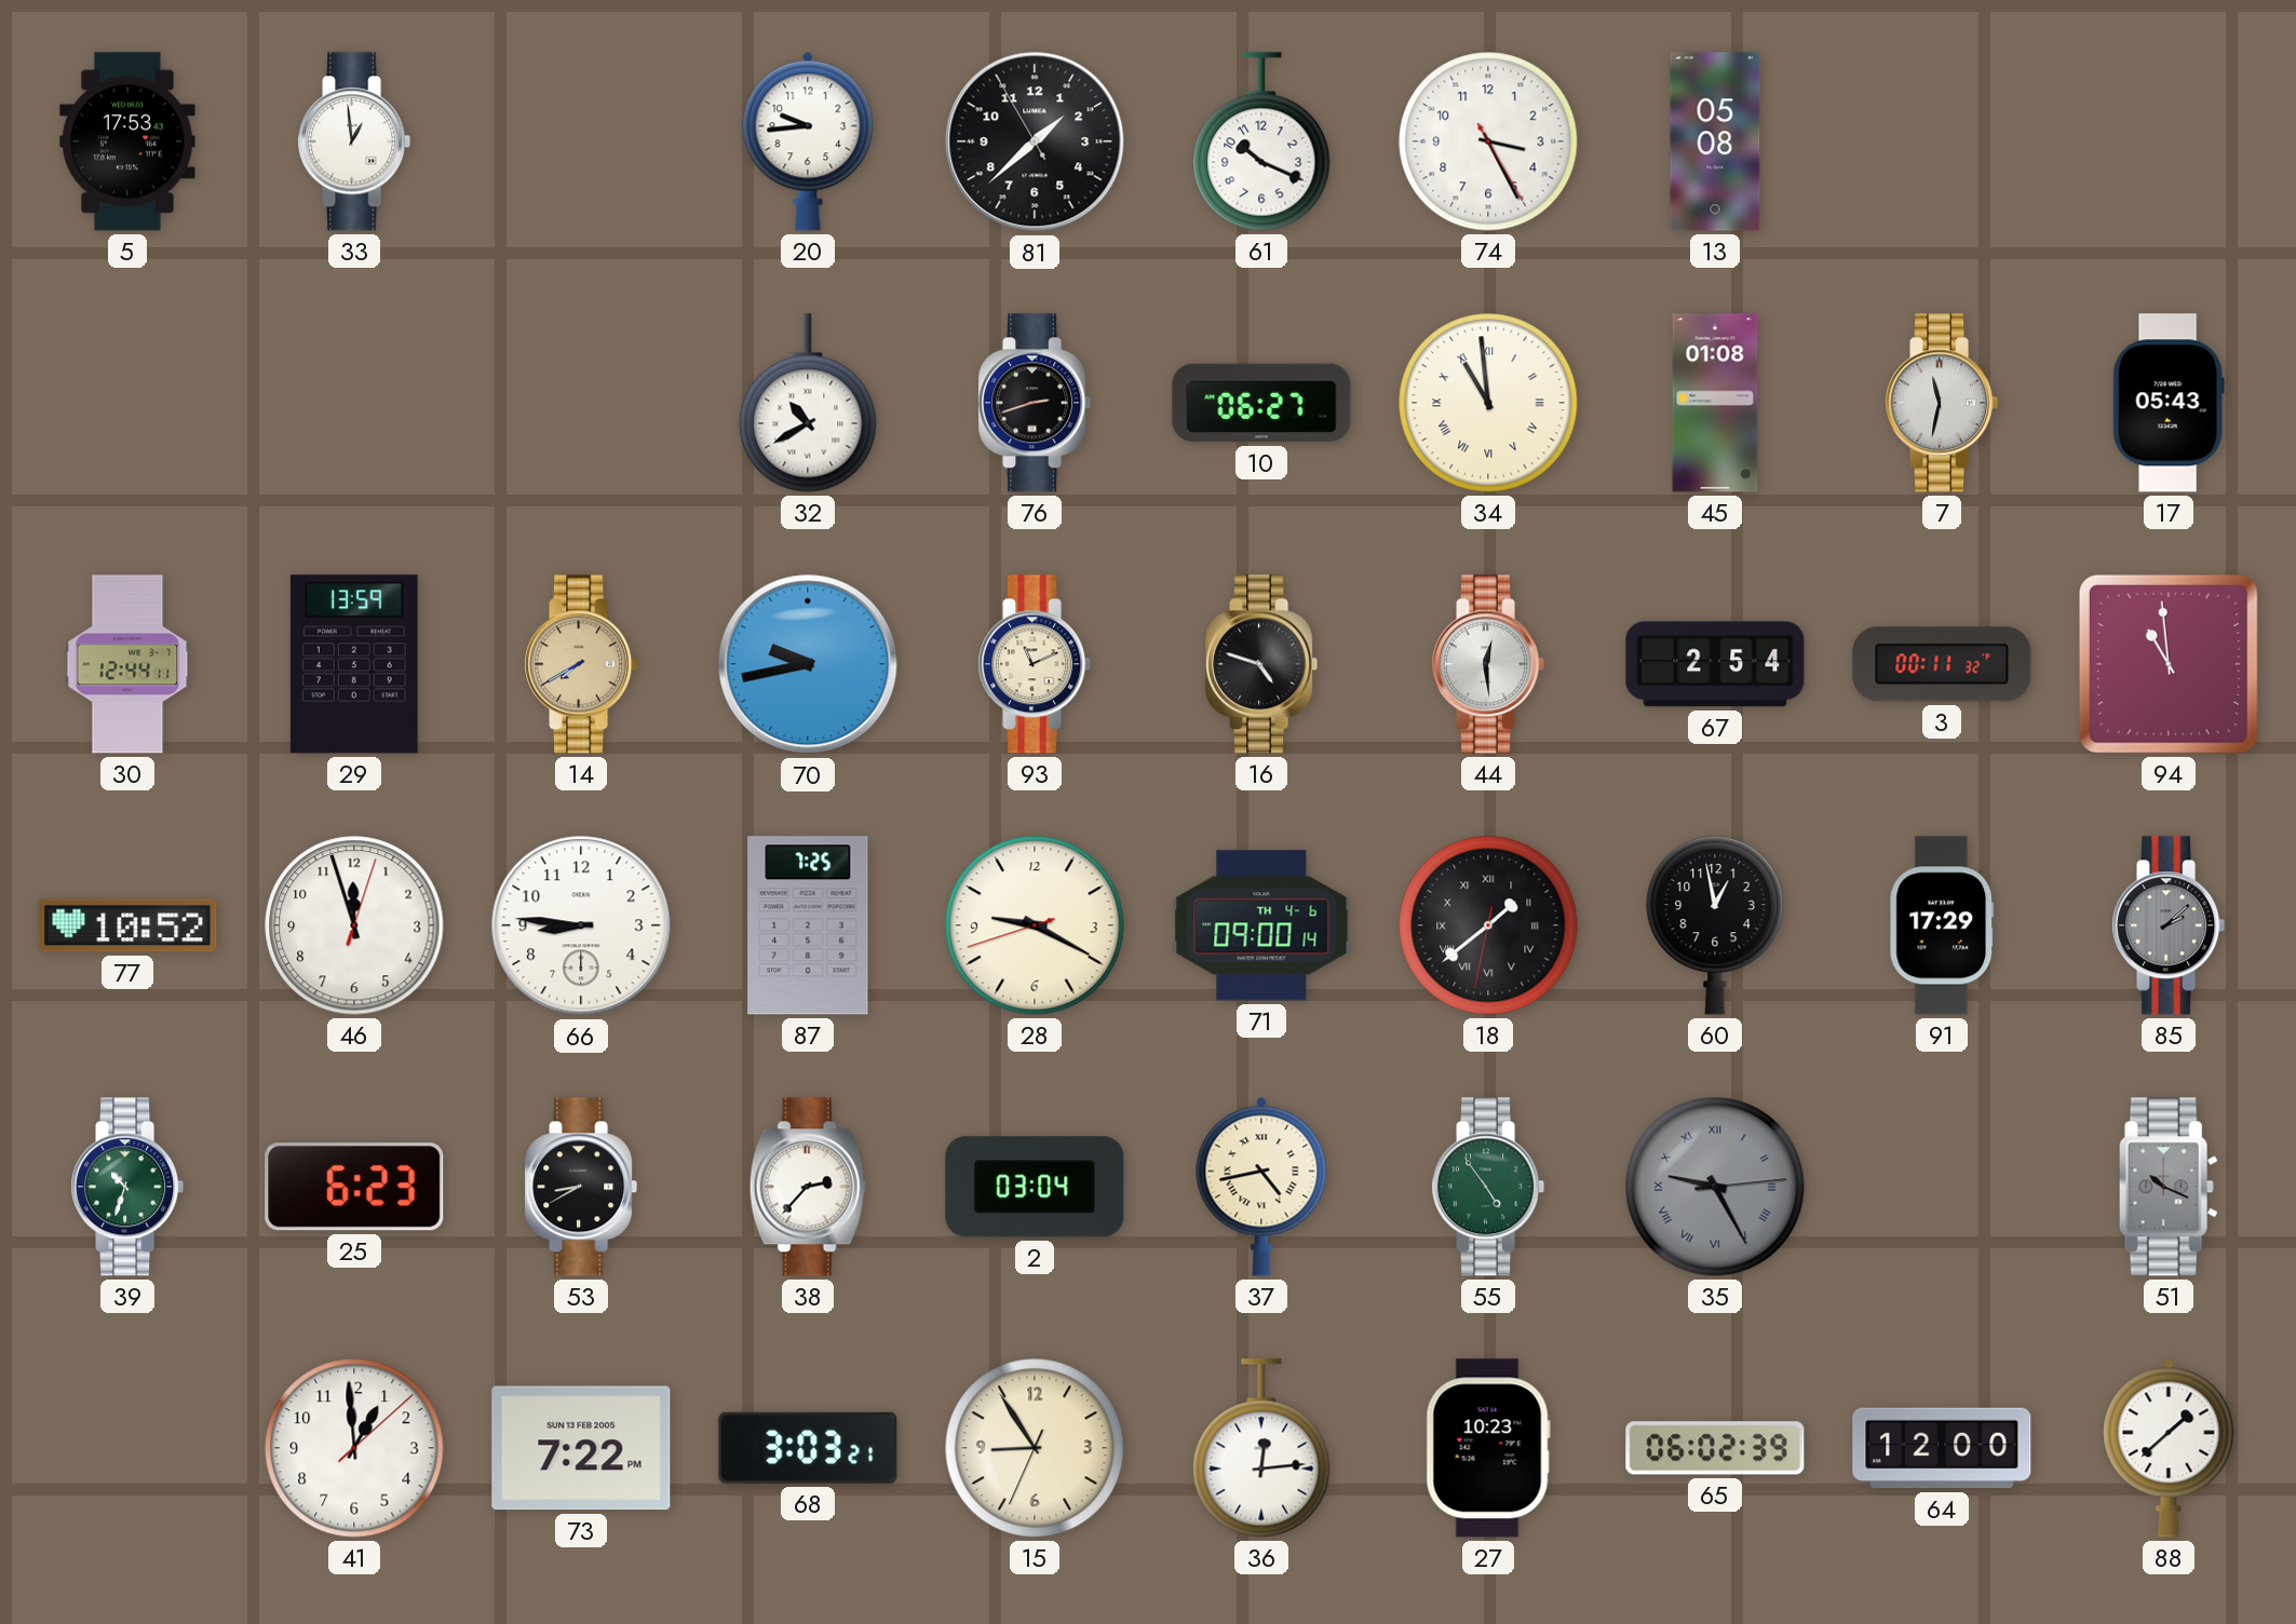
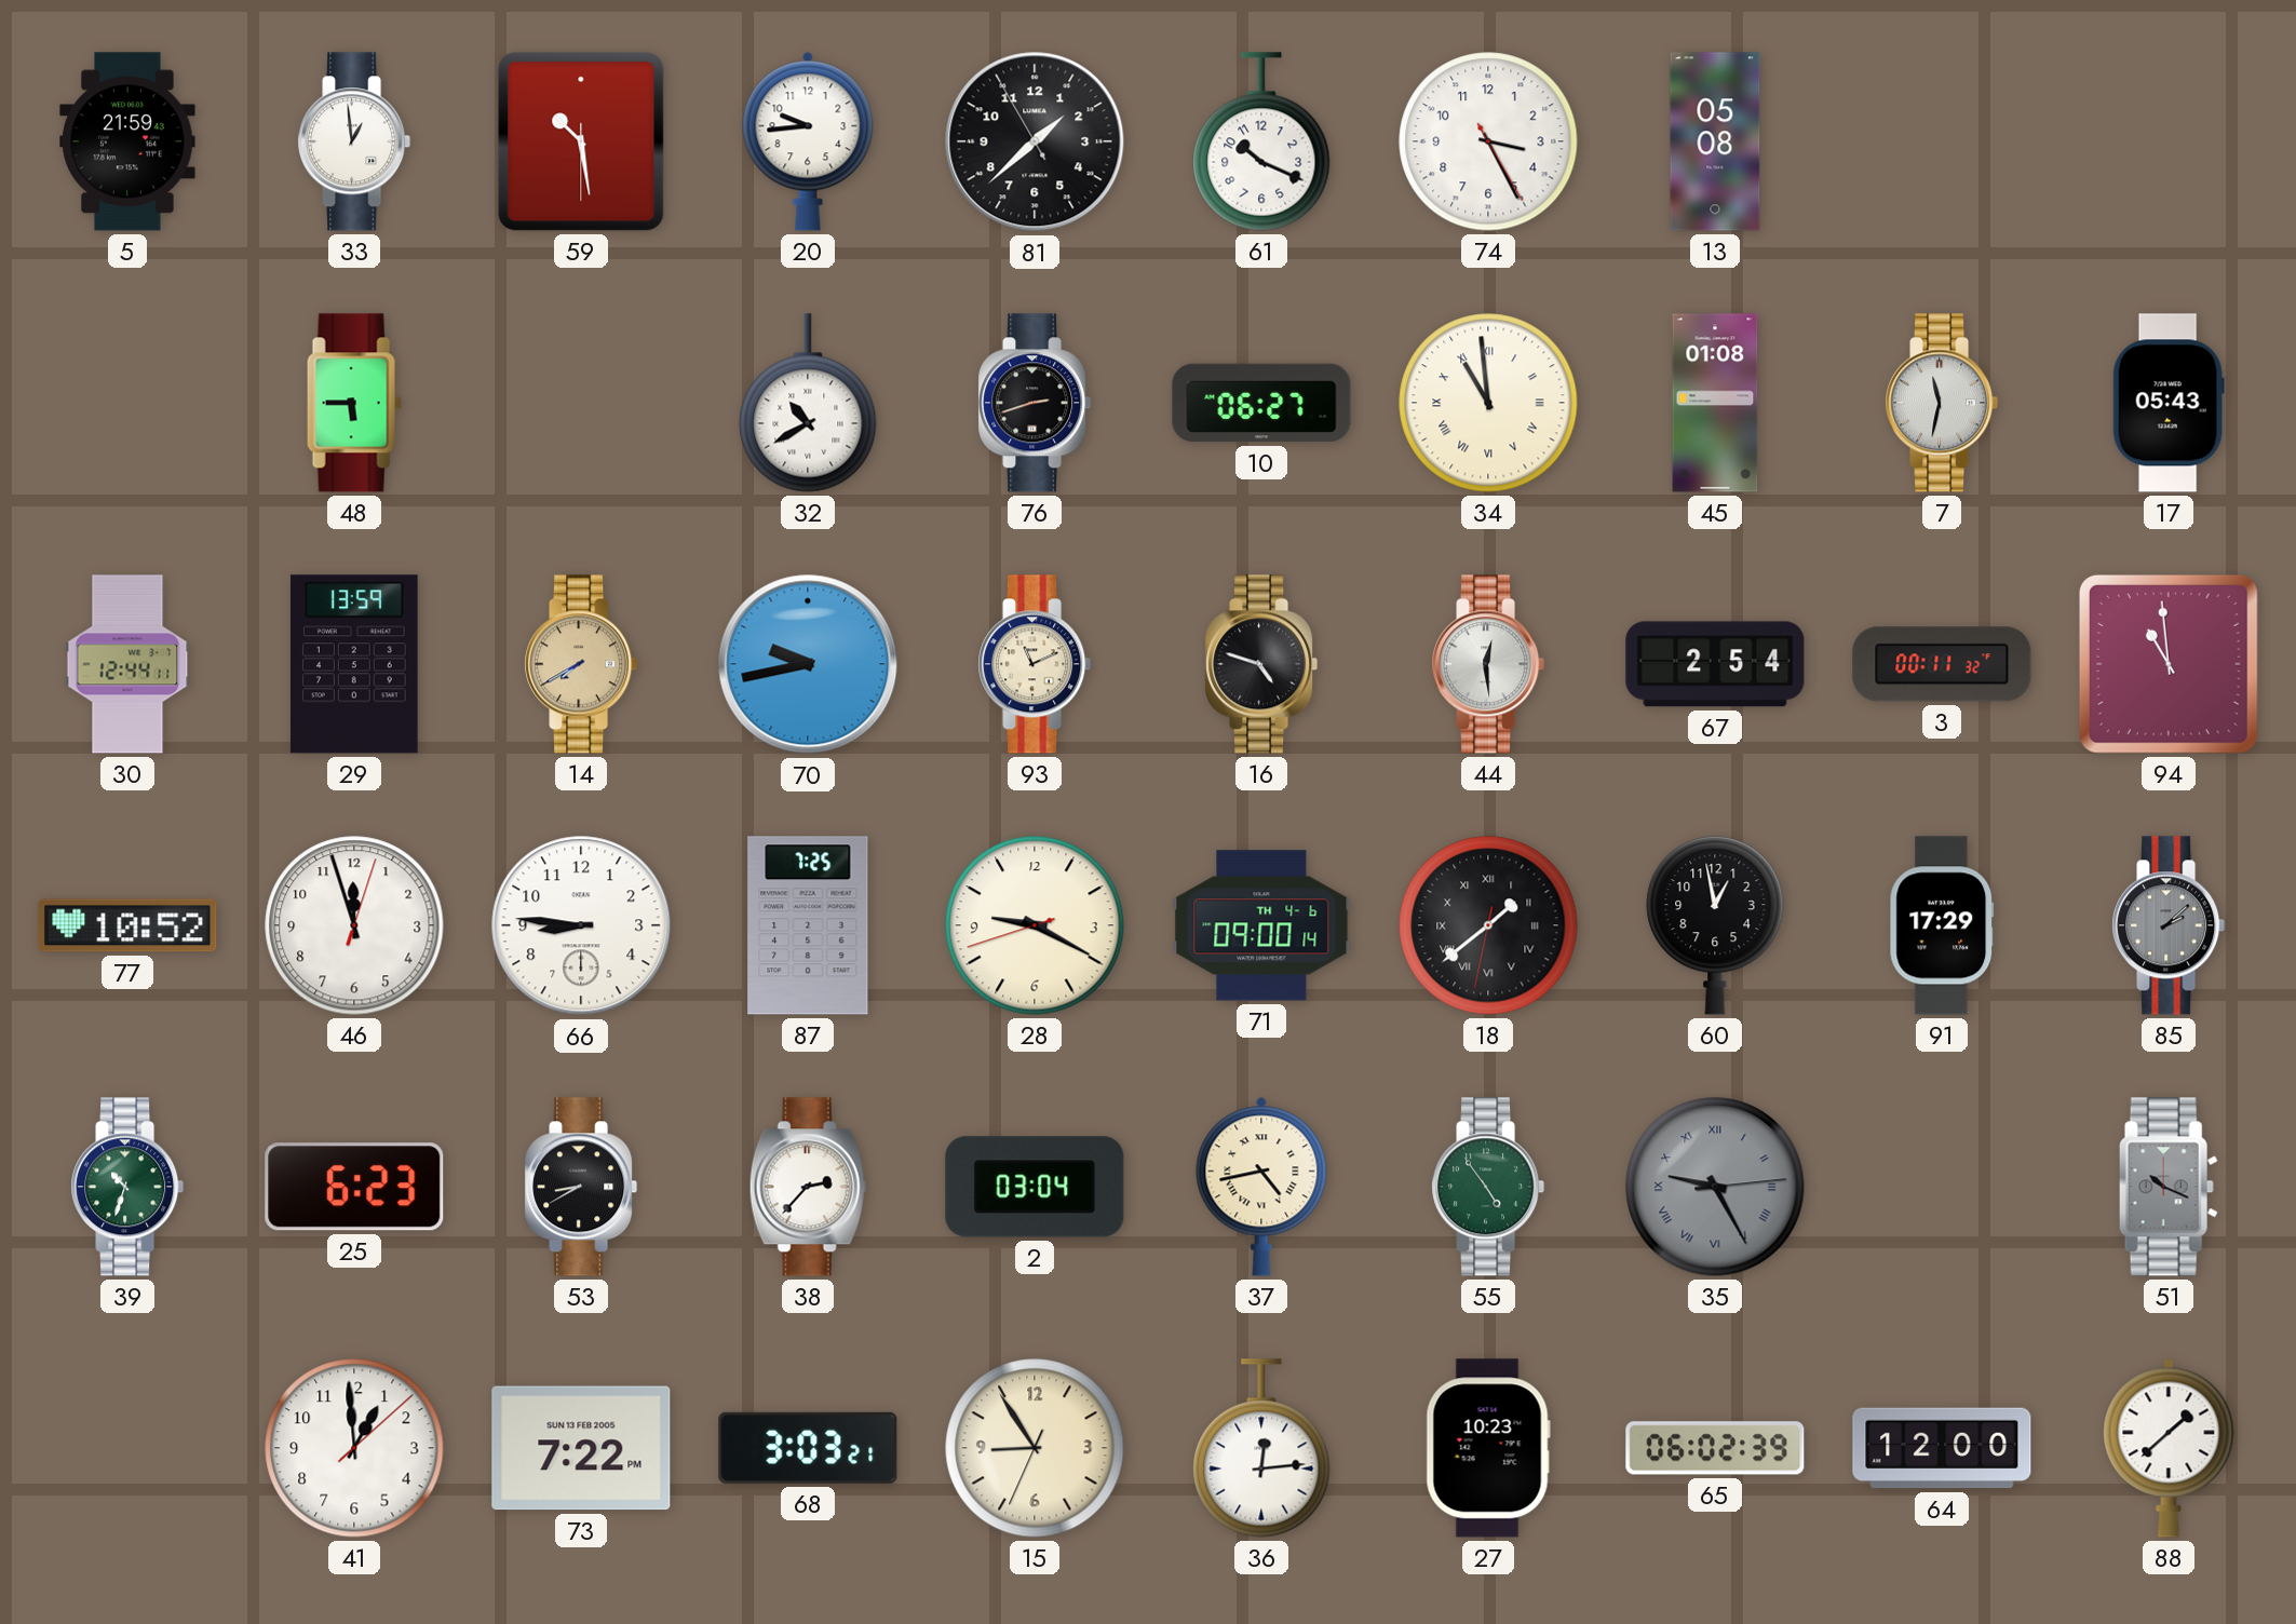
5: 17:53 -> 21:59
59: none -> 10:28
48: none -> 5:45
